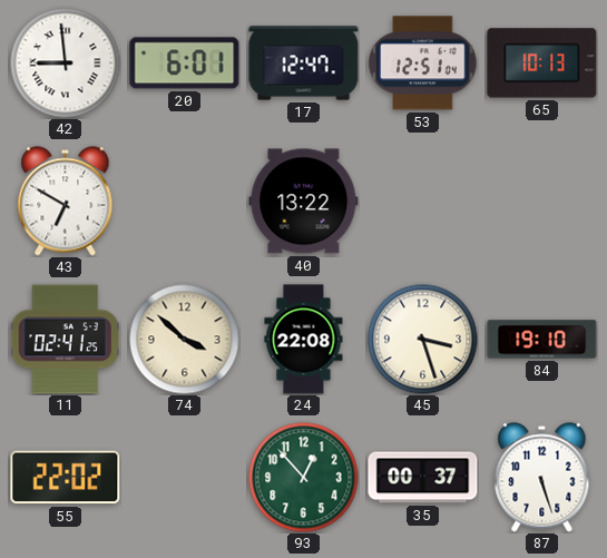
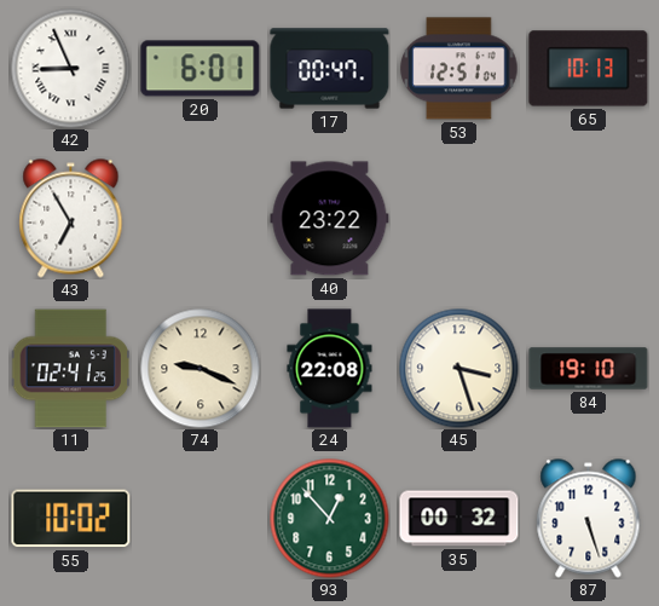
42: 8:59 -> 8:56
17: 12:47 -> 00:47
43: 6:50 -> 6:55
40: 13:22 -> 23:22
74: 3:52 -> 9:19
55: 22:02 -> 10:02
35: 00:37 -> 00:32
